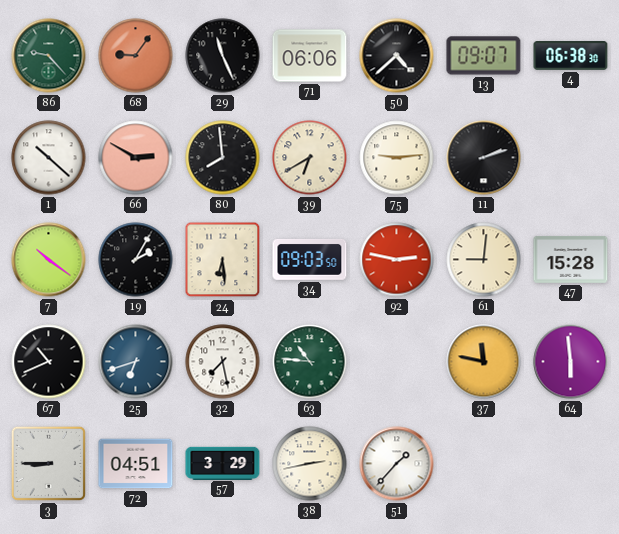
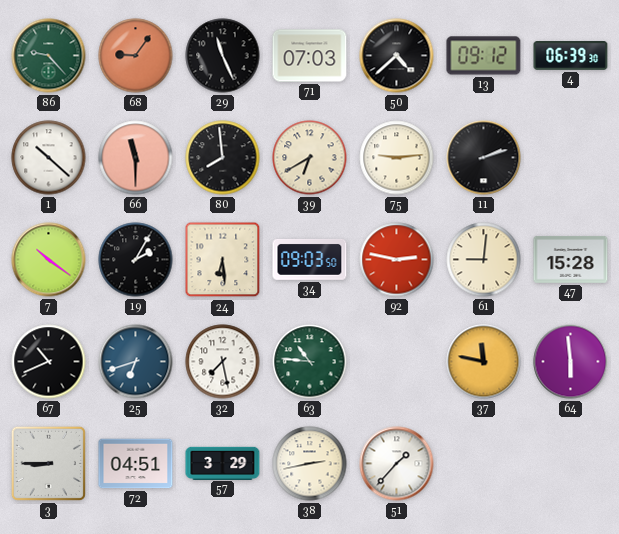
71: 06:06 -> 07:03
13: 09:07 -> 09:12
4: 06:38 -> 06:39
66: 2:50 -> 11:30
